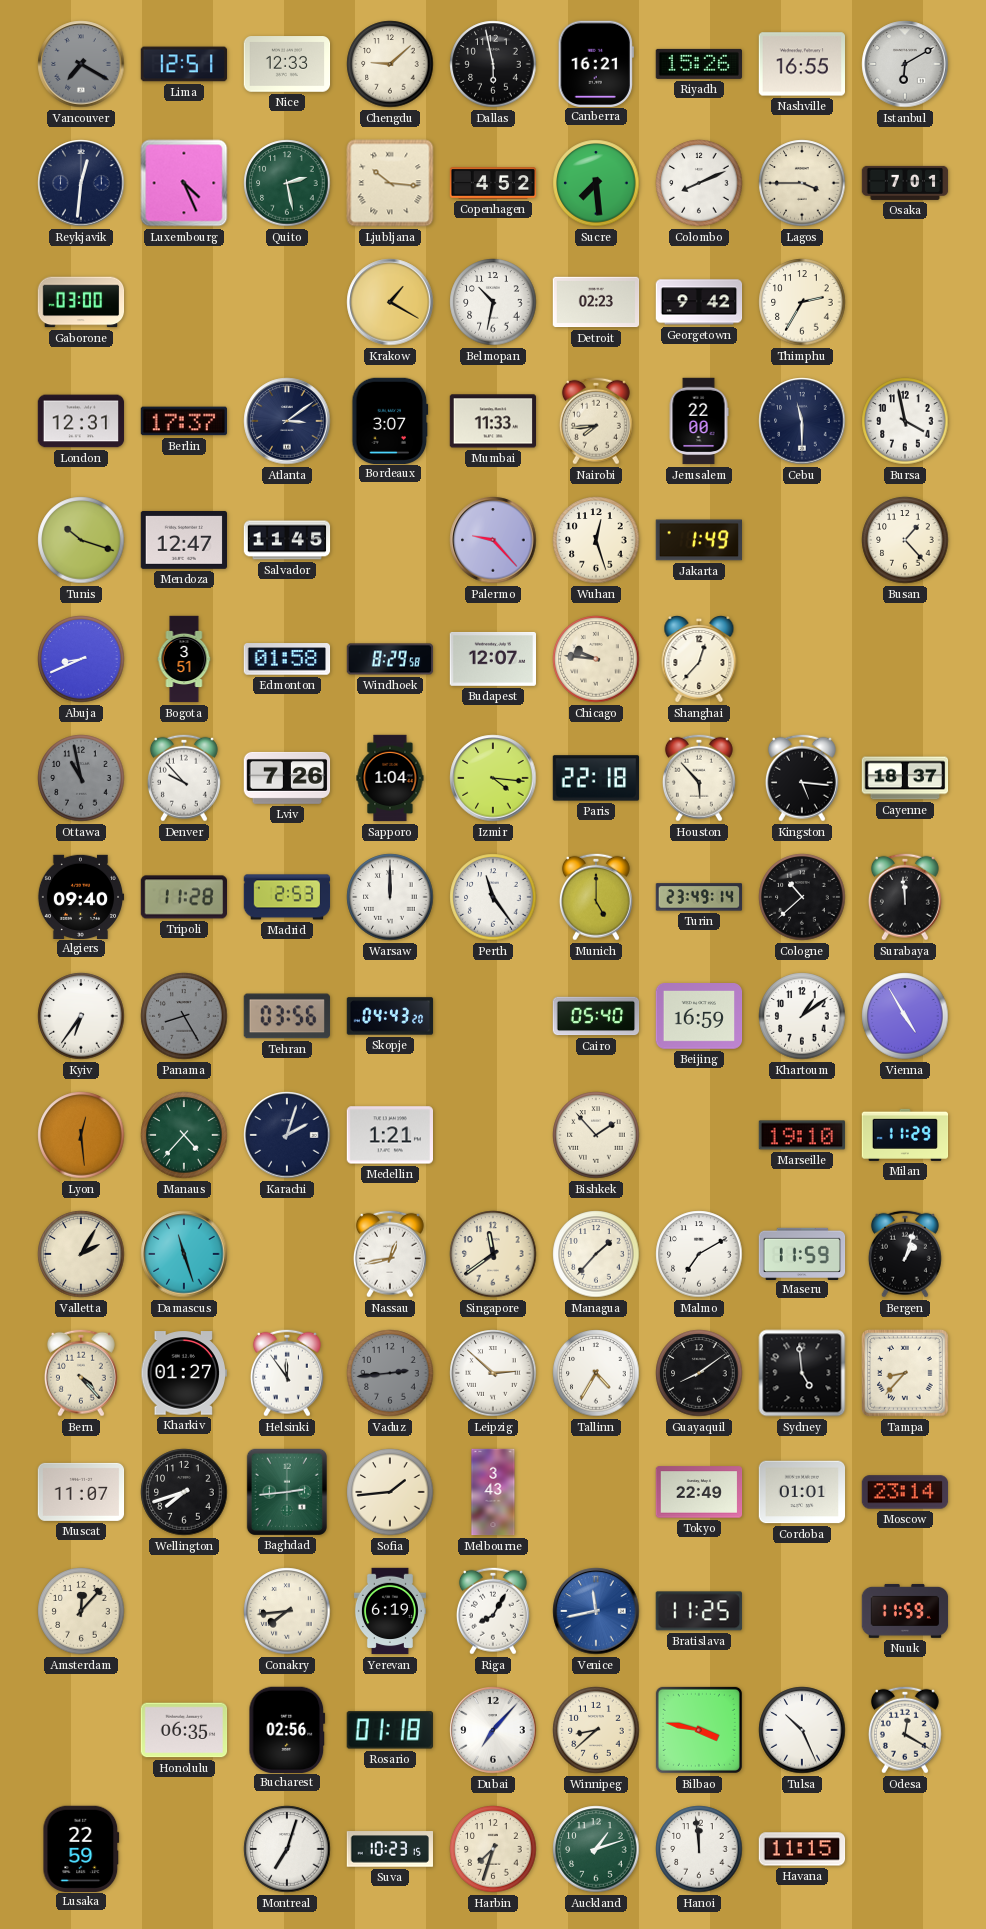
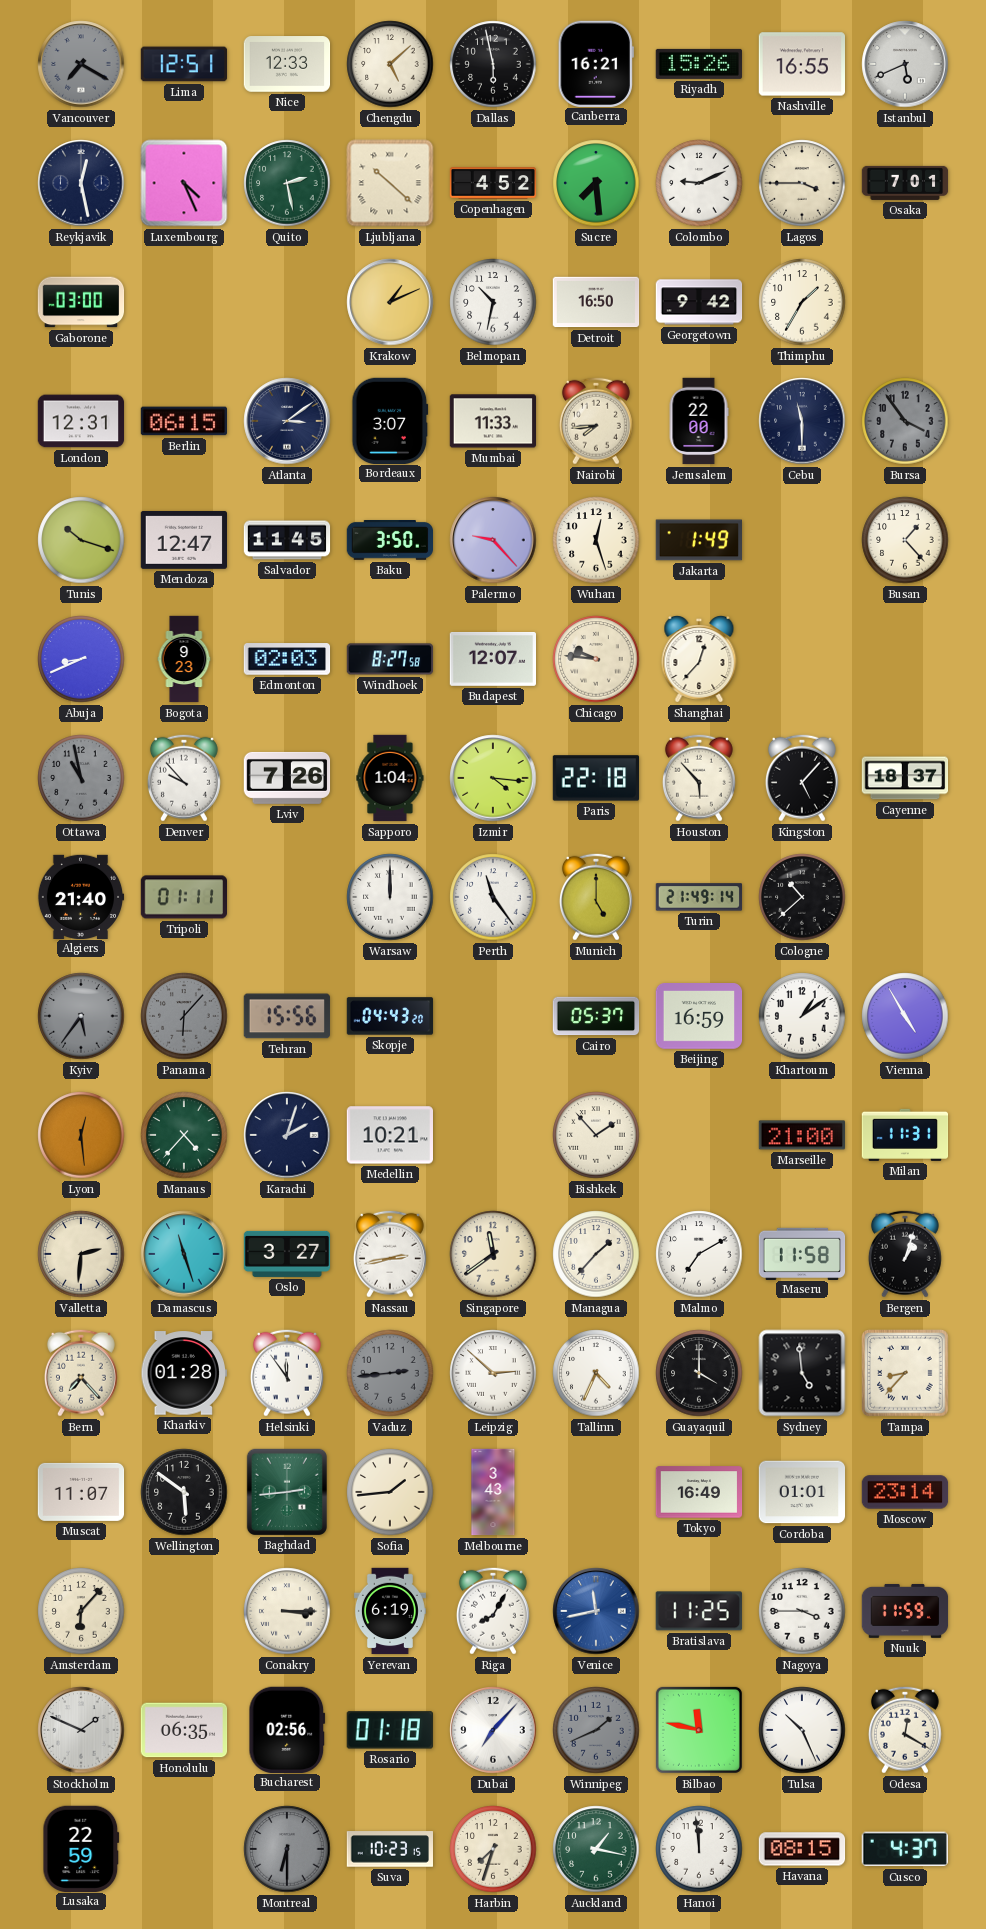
Chengdu: 9:08 -> 5:08
Istanbul: 6:10 -> 5:41
Reykjavik: 12:31 -> 12:28
Ljubljana: 10:16 -> 10:22
Colombo: 8:11 -> 9:11
Krakow: 1:20 -> 1:11
Detroit: 02:23 -> 16:50
Thimphu: 2:35 -> 1:35
Berlin: 17:37 -> 06:15
Bursa: 3:58 -> 3:54
Bursa dial: white -> grey
Baku: none -> 3:50
Bogota: 3:51 -> 9:23
Edmonton: 01:58 -> 02:03
Windhoek: 8:29 -> 8:27
Kingston: 5:16 -> 5:07
Algiers: 09:40 -> 21:40
Tripoli: 11:28 -> 01:11
Madrid: 2:53 -> none
Turin: 23:49 -> 21:49
Surabaya: 11:59 -> none
Kyiv: 6:36 -> 5:36
Kyiv dial: white -> grey
Panama: 8:25 -> 6:07
Tehran: 03:56 -> 15:56
Cairo: 05:40 -> 05:37
Medellin: 1:21 -> 10:21
Marseille: 19:10 -> 21:00
Milan: 11:29 -> 11:31
Valletta: 2:05 -> 2:31
Oslo: none -> 3:27
Nassau: 12:43 -> 2:43
Maseru: 11:59 -> 11:58
Bern: 4:23 -> 7:23
Kharkiv: 01:27 -> 01:28
Tallinn: 4:35 -> 4:34
Guayaquil: 8:09 -> 4:00
Wellington: 7:42 -> 5:51
Tokyo: 22:49 -> 16:49
Amsterdam: 12:07 -> 6:07
Conakry: 7:44 -> 3:15
Nagoya: none -> 3:45
Stockholm: none -> 1:49
Winnipeg: 8:38 -> 1:41
Winnipeg dial: cream -> grey
Bilbao: 3:47 -> 11:47
Montreal: 7:03 -> 6:30
Montreal dial: white -> grey
Auckland: 1:12 -> 1:17
Havana: 11:15 -> 08:15
Cusco: none -> 4:37
